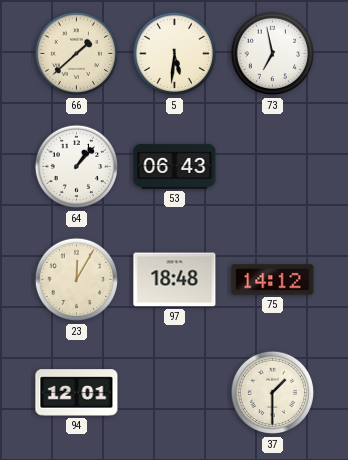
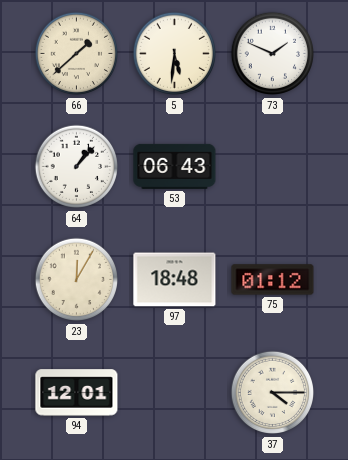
73: 6:58 -> 1:49
75: 14:12 -> 01:12
37: 1:30 -> 4:15
